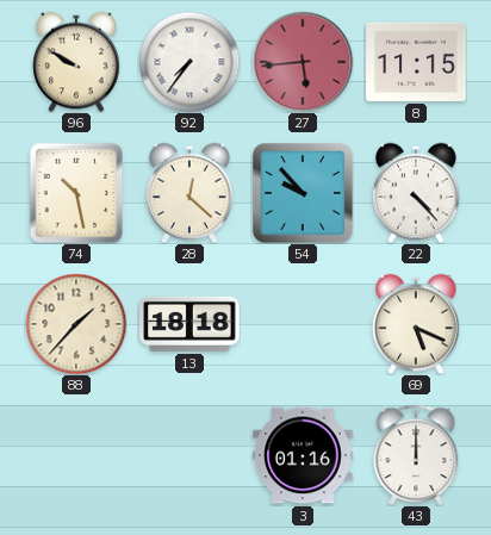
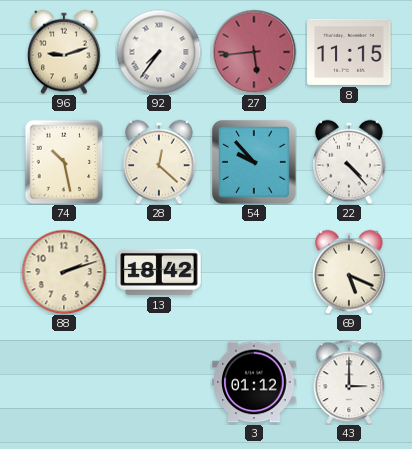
96: 9:50 -> 9:12
88: 1:37 -> 2:12
13: 18:18 -> 18:42
3: 01:16 -> 01:12
43: 12:00 -> 3:00
